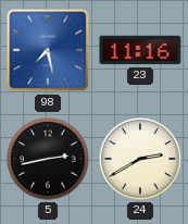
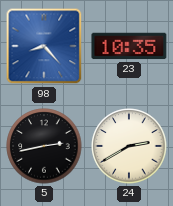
98: 7:28 -> 8:23
23: 11:16 -> 10:35
